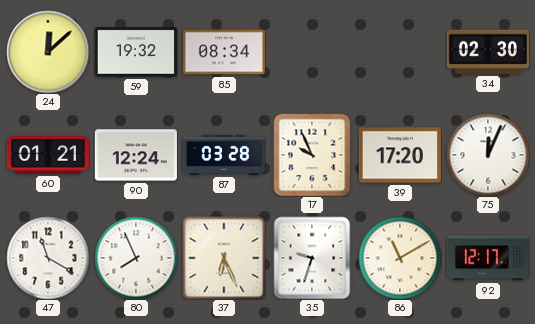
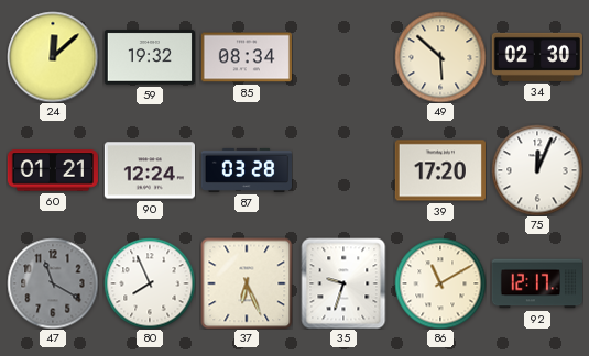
49: none -> 5:52
17: 9:56 -> none
47 dial: white -> grey
